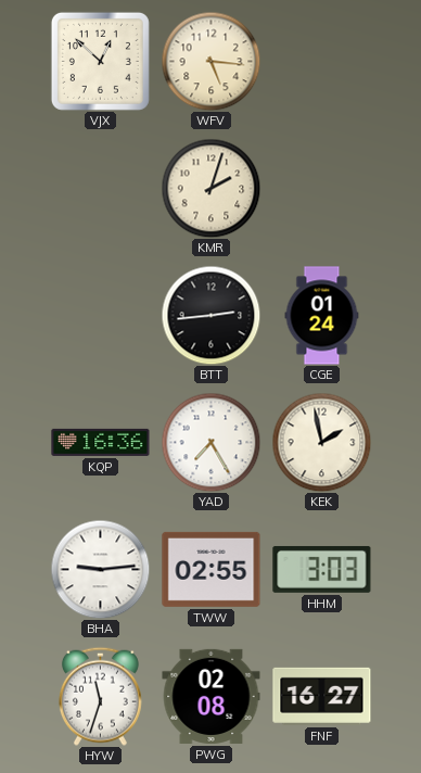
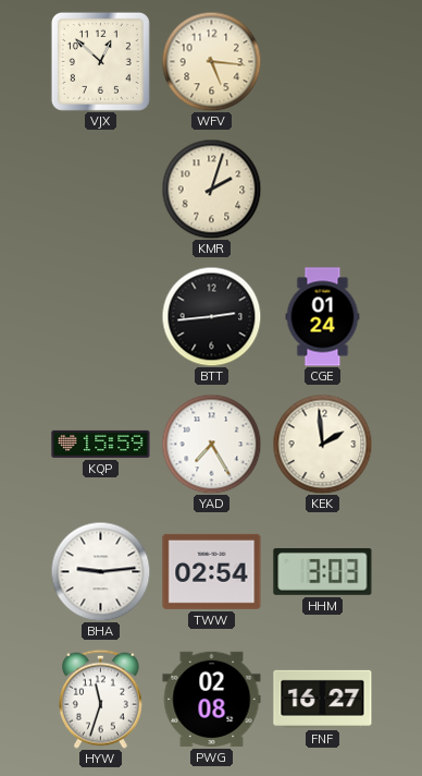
KQP: 16:36 -> 15:59
KEK: 1:58 -> 1:59
TWW: 02:55 -> 02:54
